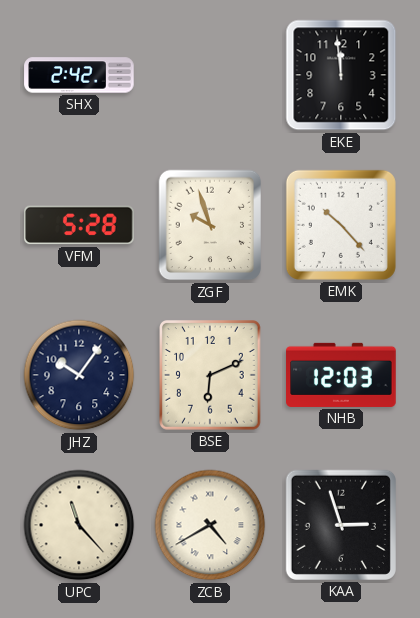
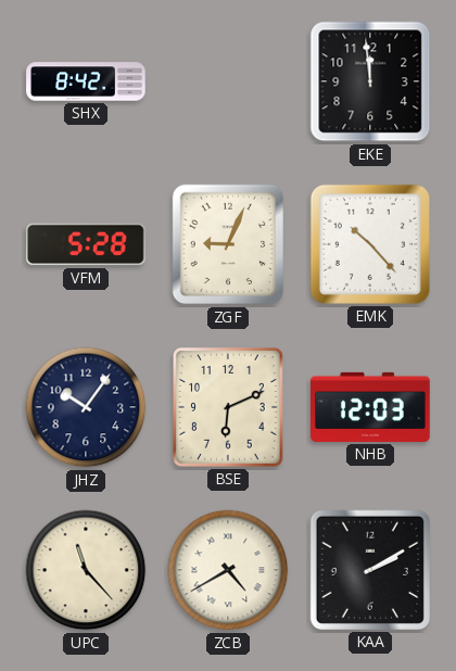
SHX: 2:42 -> 8:42
ZGF: 9:57 -> 9:04
KAA: 2:57 -> 2:10
